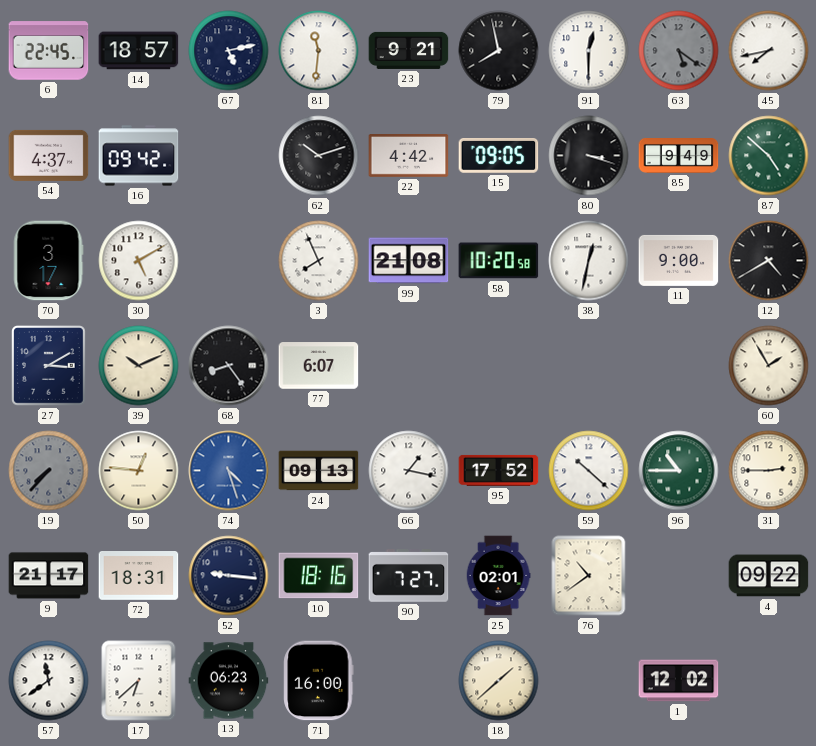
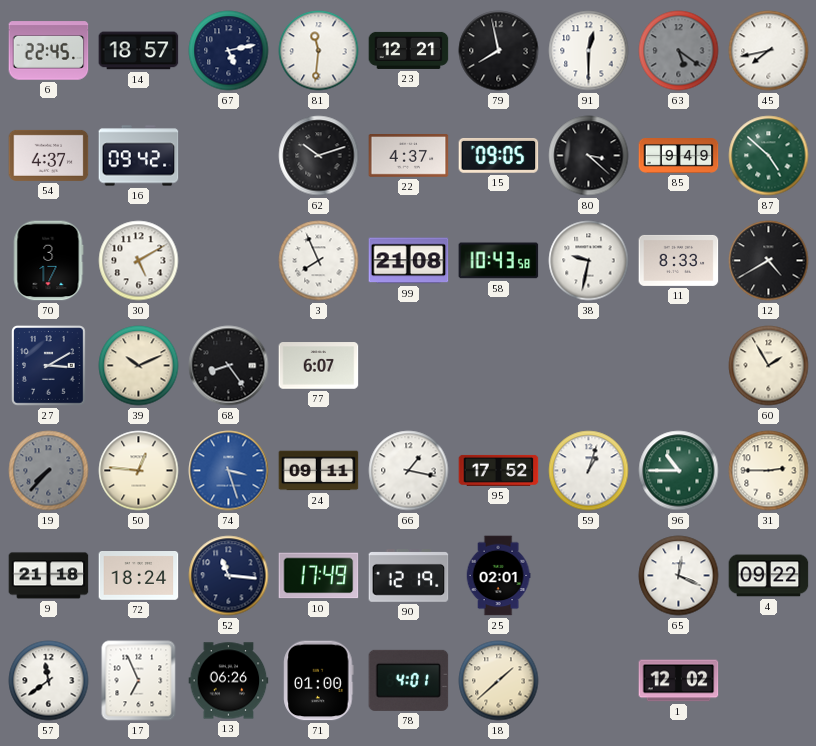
23: 9:21 -> 12:21
22: 4:42 -> 4:37
80: 3:18 -> 3:22
58: 10:20 -> 10:43
38: 12:32 -> 9:32
11: 9:00 -> 8:33
74: 4:27 -> 3:27
24: 09:13 -> 09:11
59: 10:22 -> 1:03
9: 21:17 -> 21:18
72: 18:31 -> 18:24
52: 9:16 -> 11:16
10: 18:16 -> 17:49
90: 7:27 -> 12:19
76: 10:39 -> none
65: none -> 12:19
17: 6:38 -> 6:56
13: 06:23 -> 06:26
71: 16:00 -> 01:00
78: none -> 4:01
